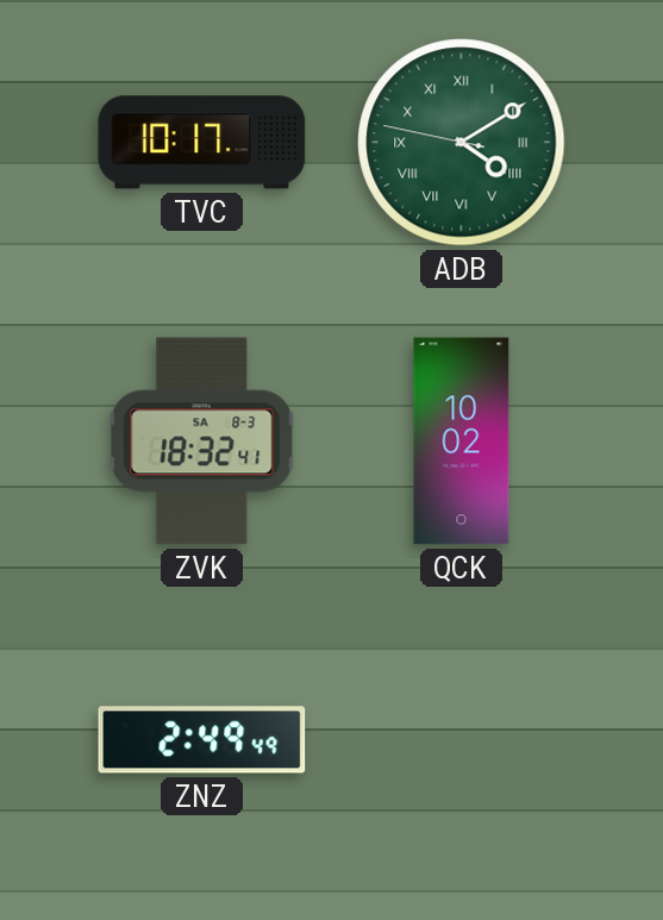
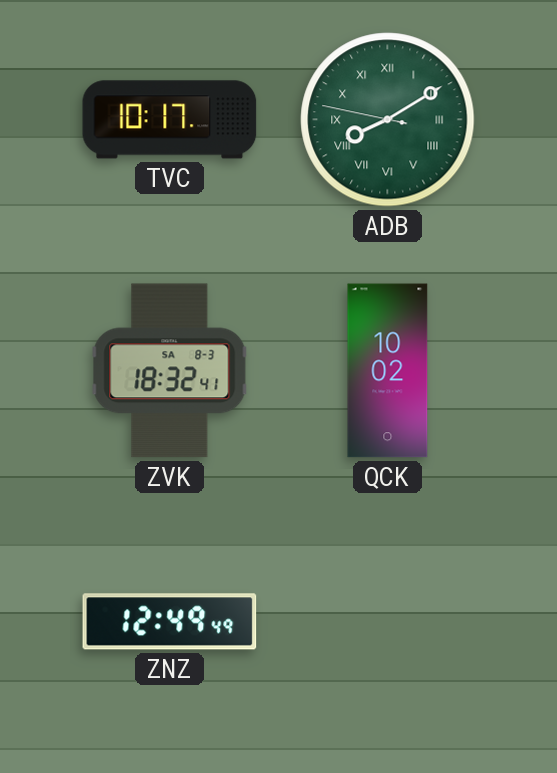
ADB: 4:09 -> 8:09
ZNZ: 2:49 -> 12:49
